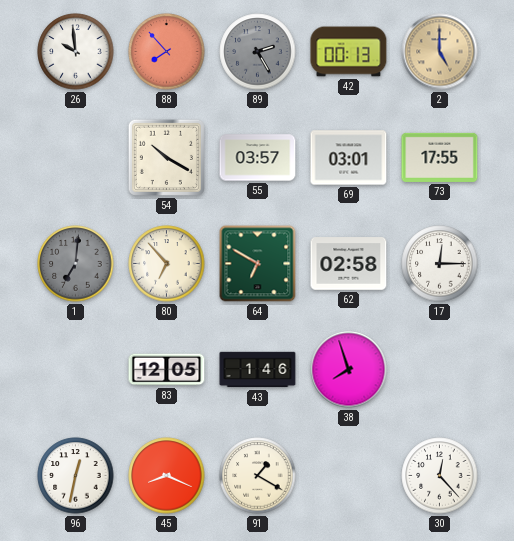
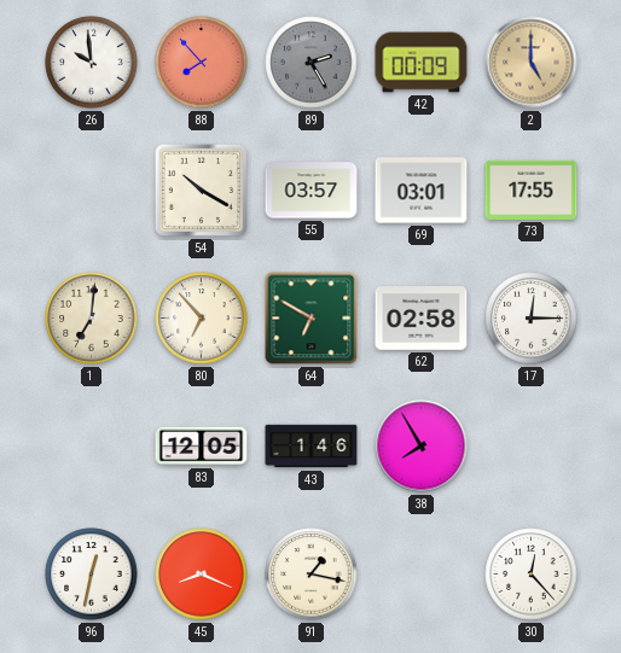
42: 00:13 -> 00:09
1 dial: grey -> cream
38: 7:57 -> 7:55
91: 1:20 -> 1:17
